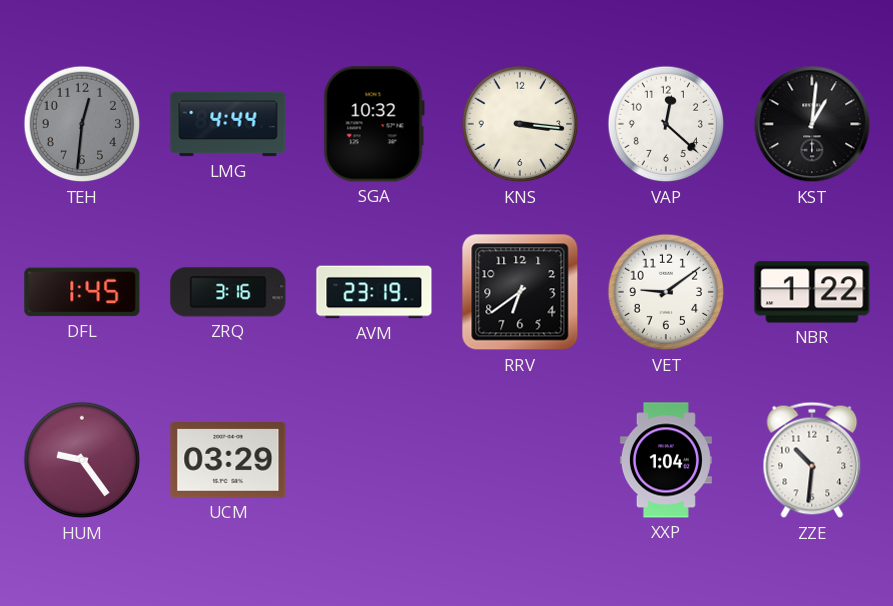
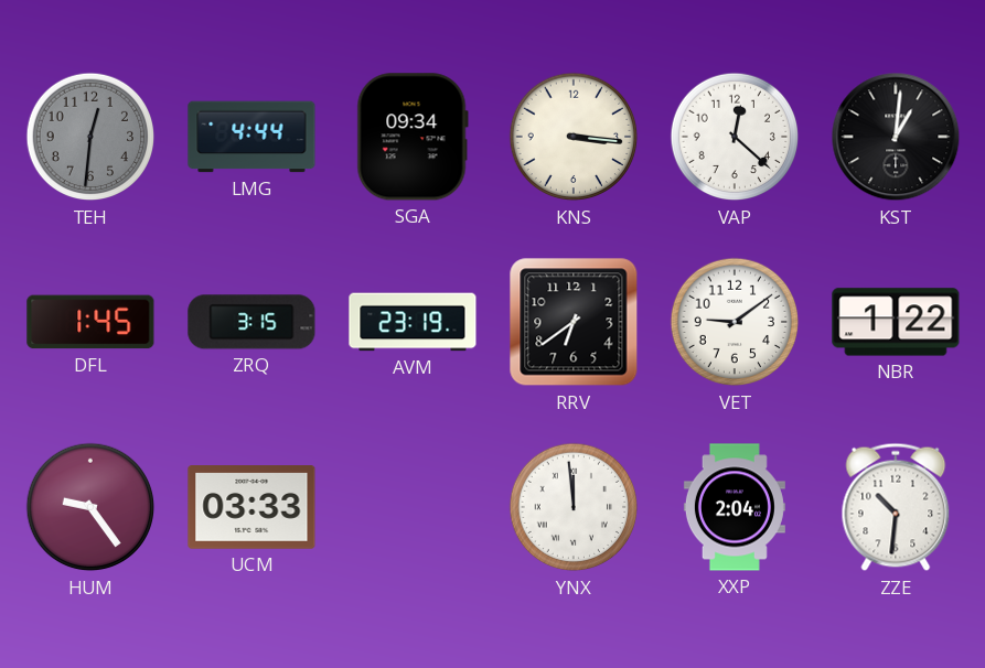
SGA: 10:32 -> 09:34
ZRQ: 3:16 -> 3:15
UCM: 03:29 -> 03:33
YNX: none -> 11:59
XXP: 1:04 -> 2:04
